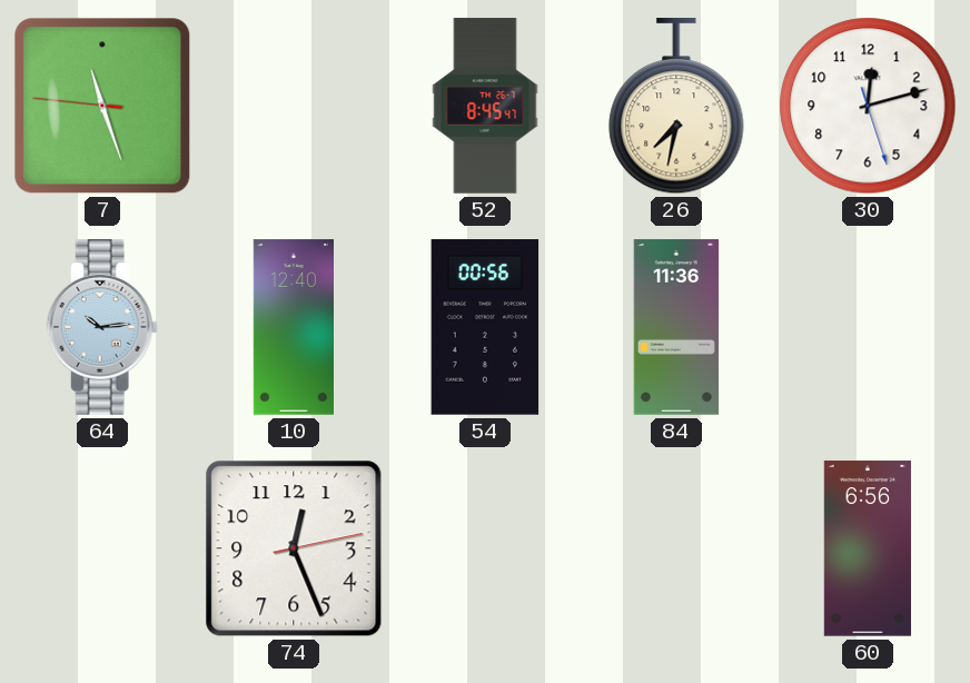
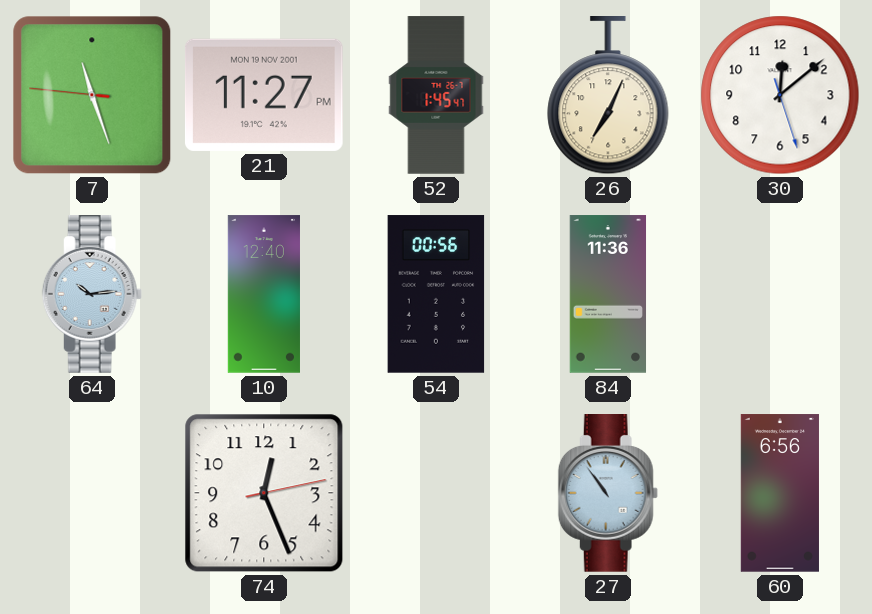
21: none -> 11:27
52: 8:45 -> 1:45
26: 7:32 -> 7:04
30: 12:12 -> 12:08
27: none -> 10:54
